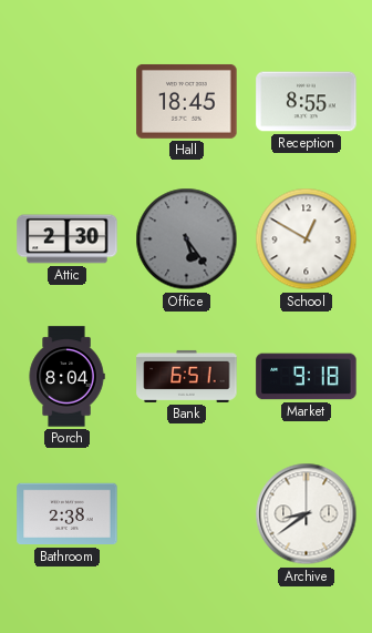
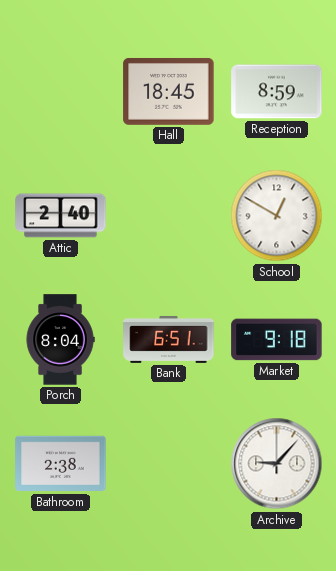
Reception: 8:55 -> 8:59
Attic: 2:30 -> 2:40
Office: 5:24 -> none
Archive: 8:39 -> 9:07
